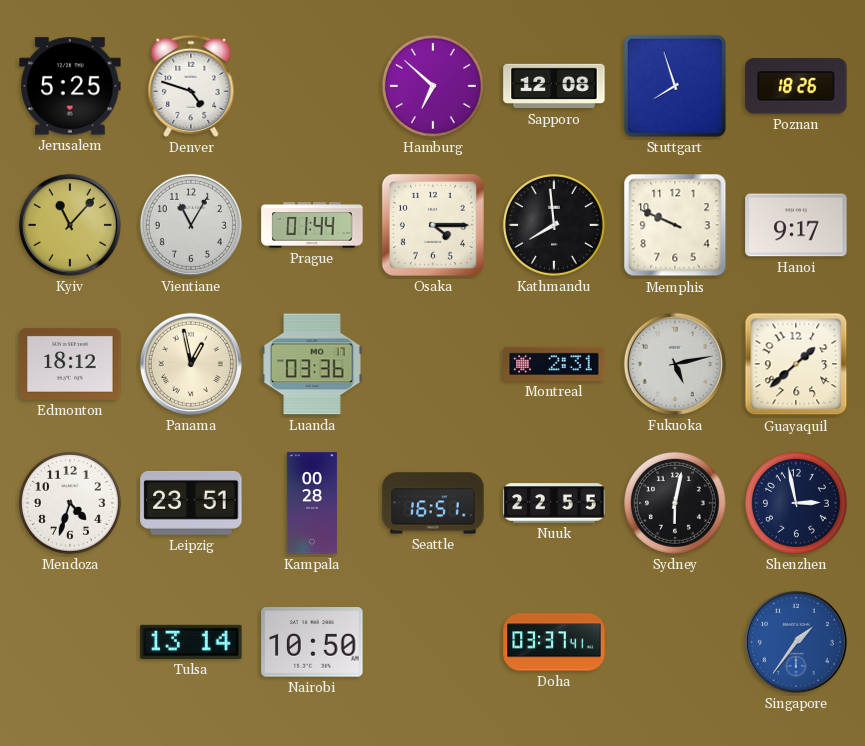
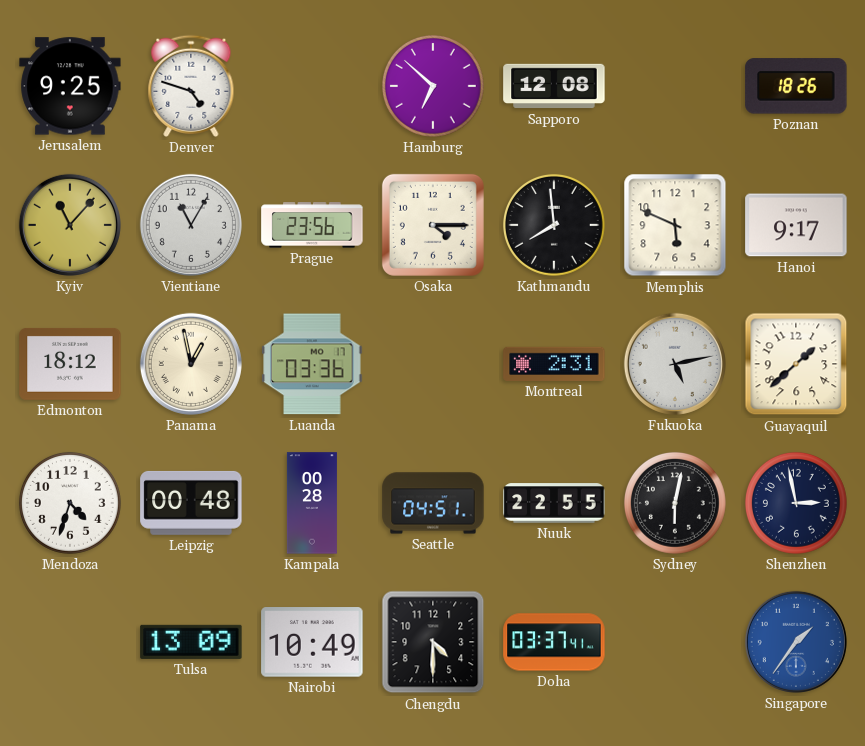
Jerusalem: 5:25 -> 9:25
Stuttgart: 7:57 -> none
Prague: 01:44 -> 23:56
Memphis: 9:49 -> 5:49
Leipzig: 23:51 -> 00:48
Seattle: 16:51 -> 04:51
Tulsa: 13:14 -> 13:09
Nairobi: 10:50 -> 10:49
Chengdu: none -> 4:30
